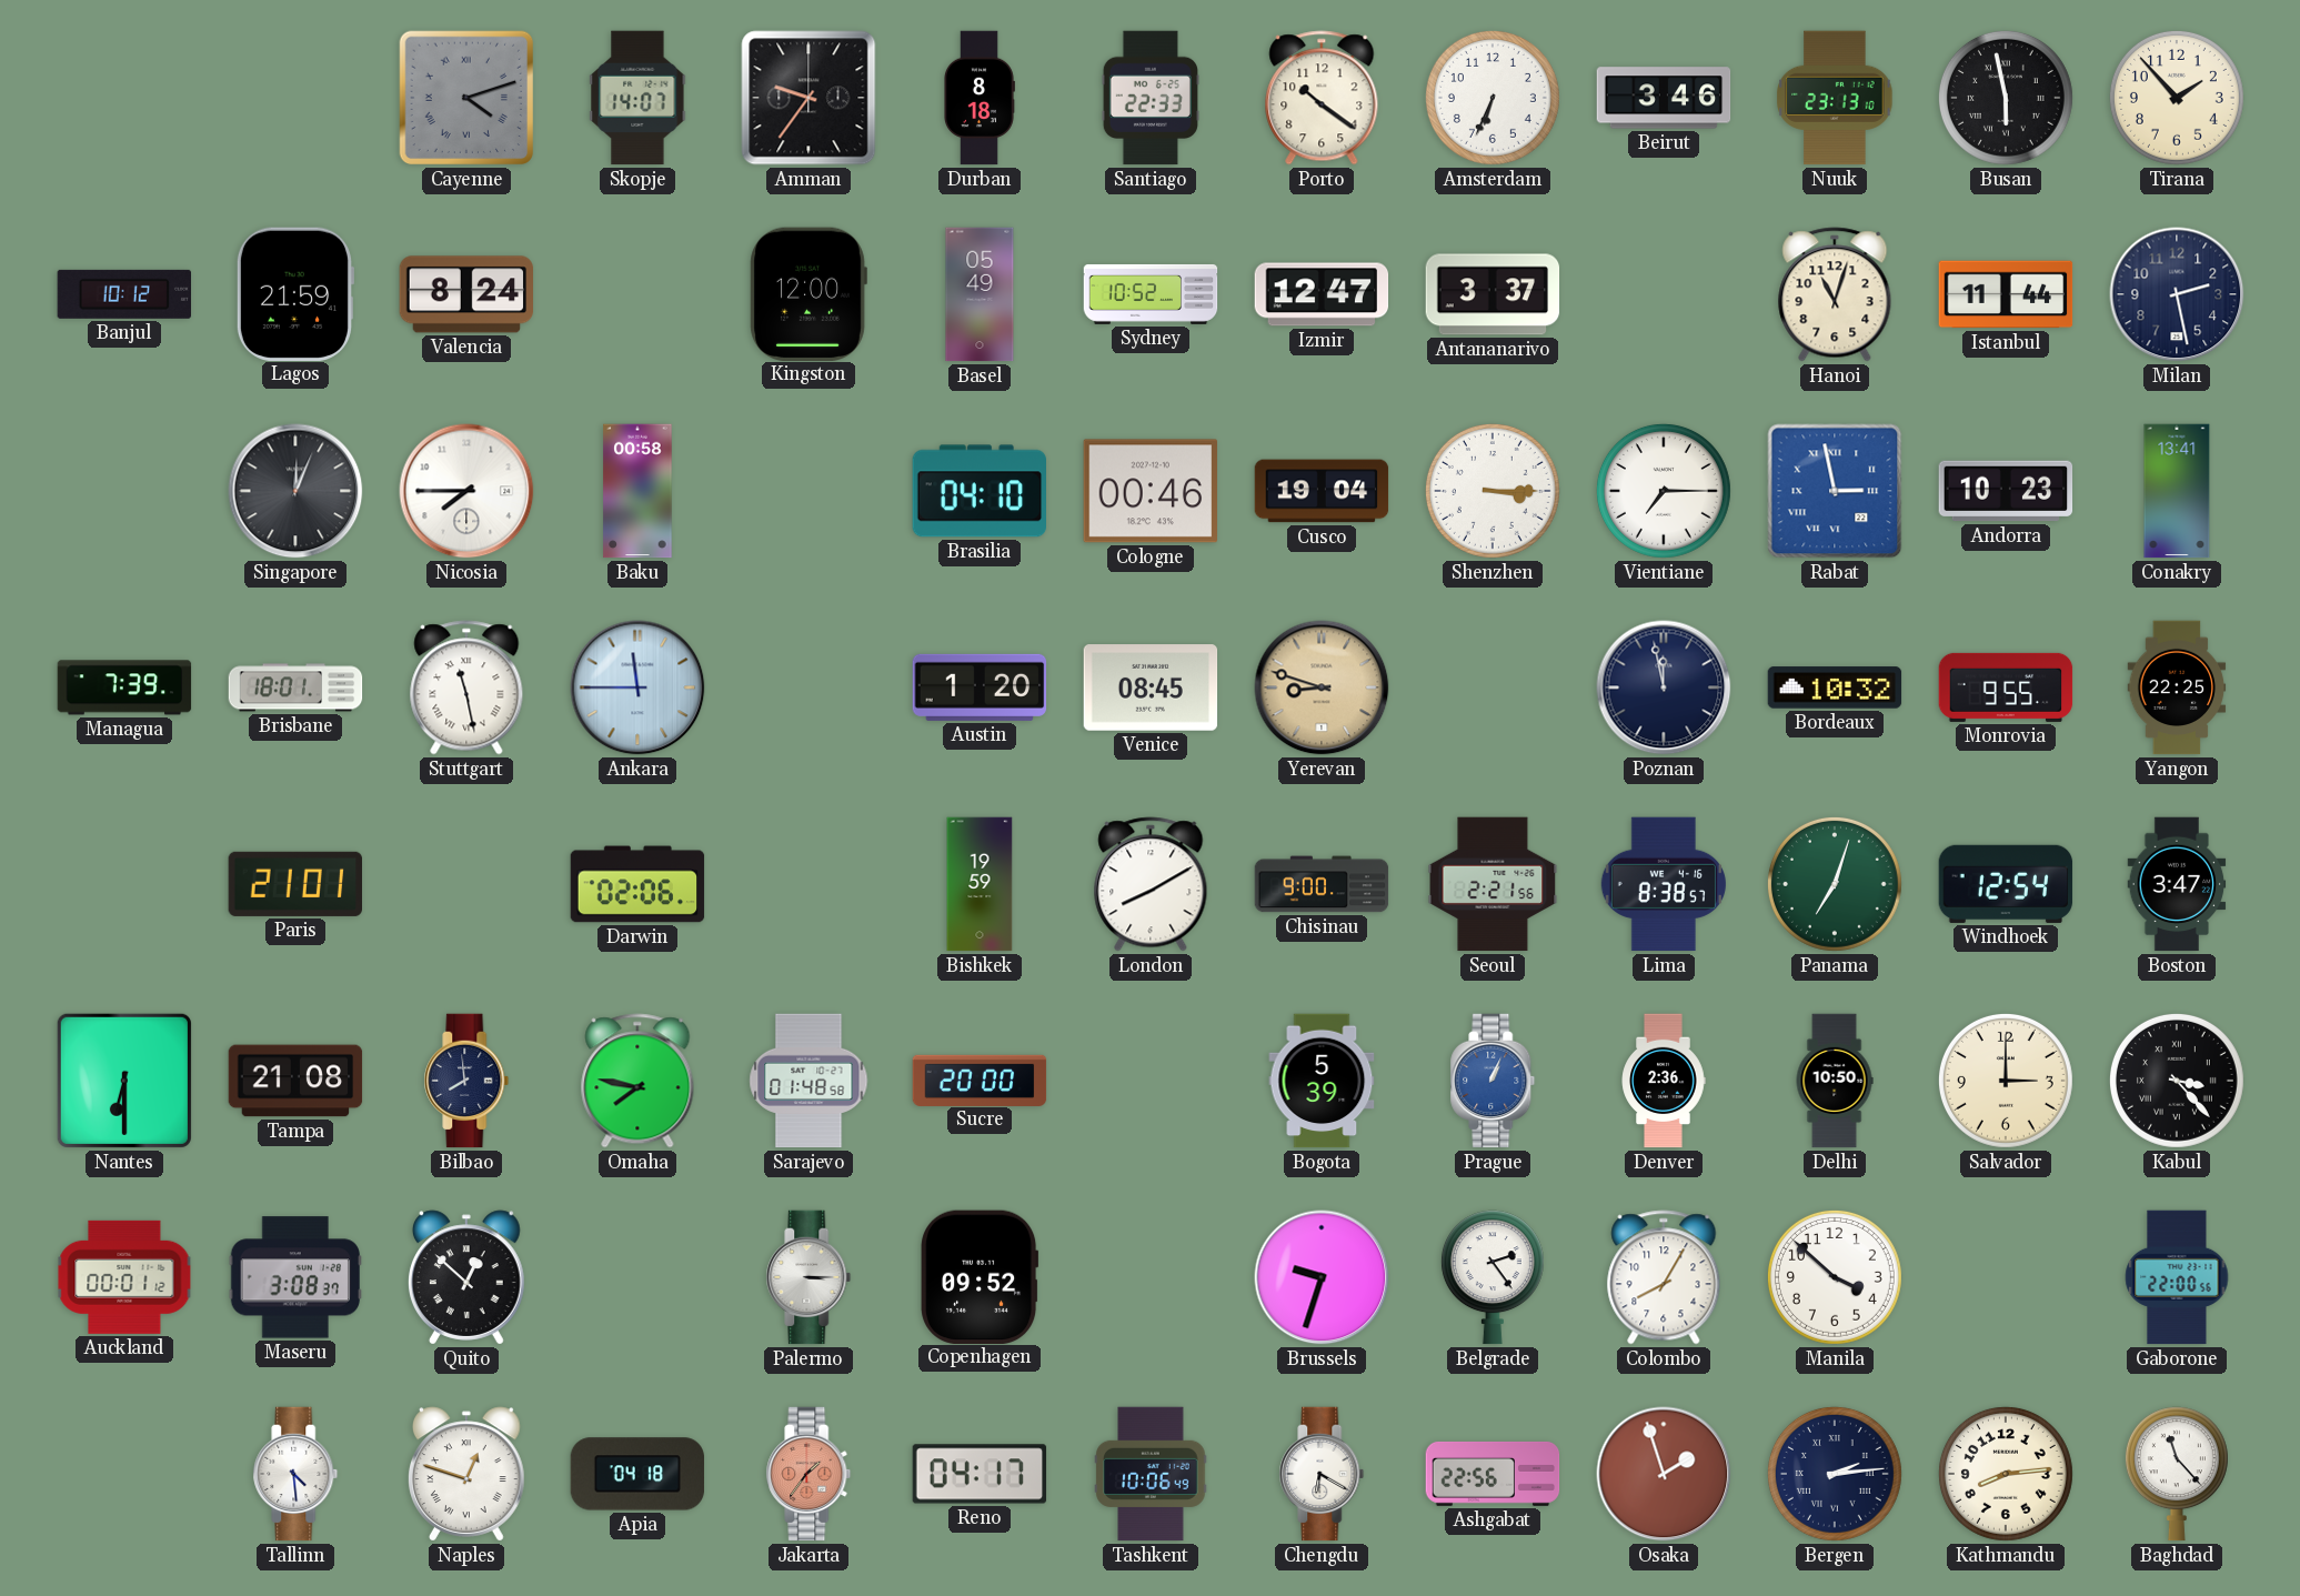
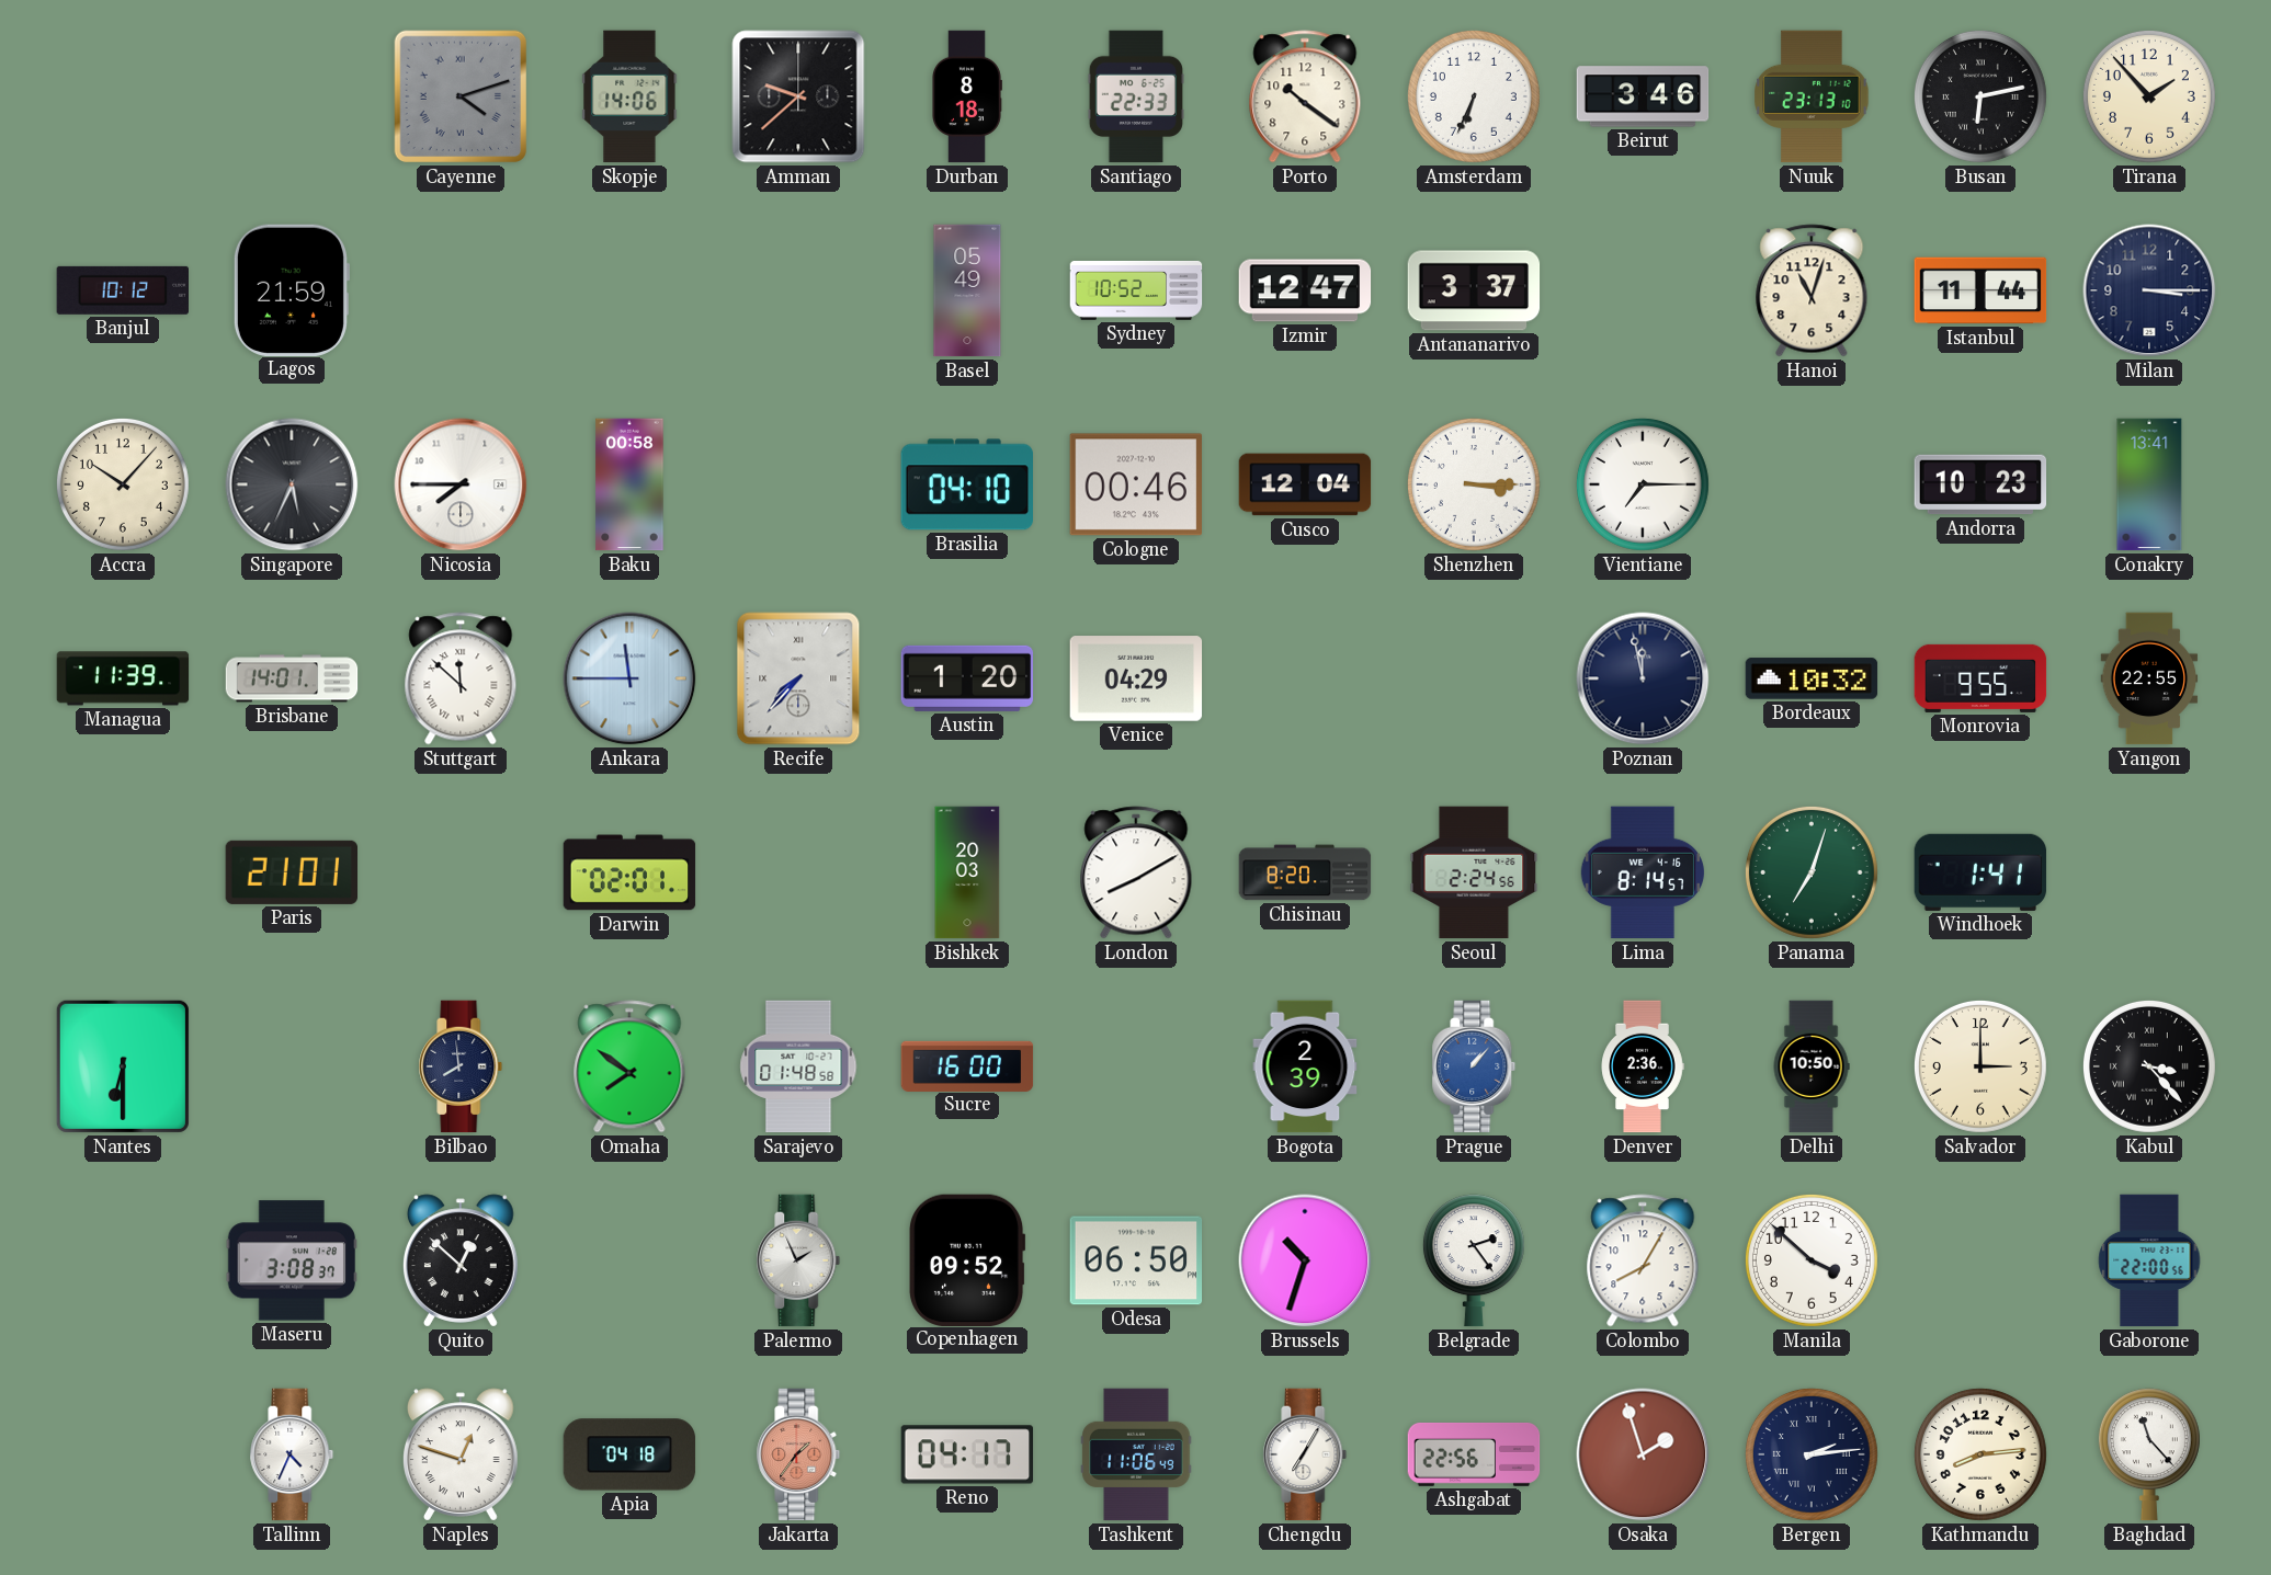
Skopje: 14:07 -> 14:06
Amman: 9:36 -> 9:38
Busan: 5:58 -> 6:13
Valencia: 8:24 -> none
Kingston: 12:00 -> none
Milan: 2:28 -> 3:15
Accra: none -> 10:07
Singapore: 12:04 -> 5:34
Cusco: 19:04 -> 12:04
Rabat: 2:58 -> none
Managua: 7:39 -> 11:39
Brisbane: 18:01 -> 14:01
Stuttgart: 11:28 -> 11:52
Recife: none -> 7:37
Venice: 08:45 -> 04:29
Yerevan: 8:48 -> none
Yangon: 22:25 -> 22:55
Darwin: 02:06 -> 02:01
Bishkek: 19:59 -> 20:03
Chisinau: 9:00 -> 8:20
Seoul: 2:21 -> 2:24
Lima: 8:38 -> 8:14
Windhoek: 12:54 -> 1:41
Boston: 3:47 -> none
Tampa: 21:08 -> none
Omaha: 7:47 -> 7:51
Sucre: 20:00 -> 16:00
Bogota: 5:39 -> 2:39
Prague: 1:04 -> 1:07
Auckland: 00:01 -> none
Palermo: 3:15 -> 1:56
Odesa: none -> 06:50
Brussels: 9:33 -> 10:33
Tallinn: 4:29 -> 4:34
Tashkent: 10:06 -> 11:06
Chengdu: 6:20 -> 7:05
